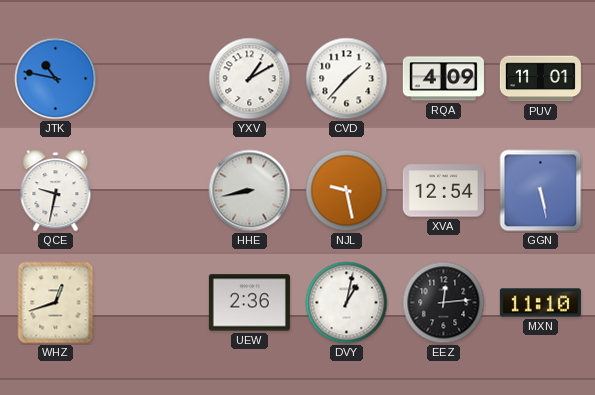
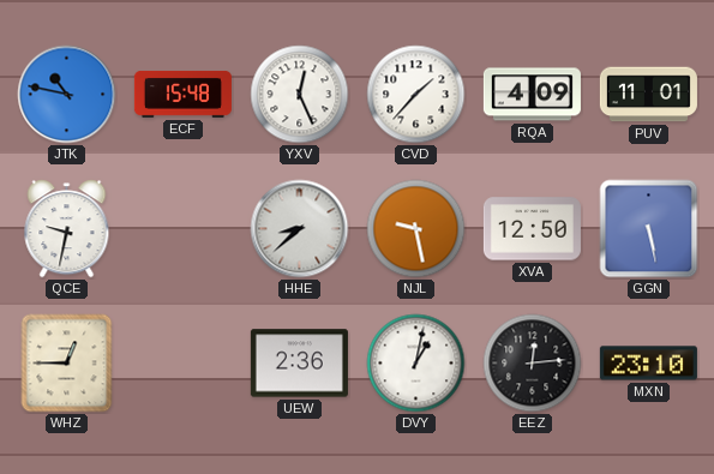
ECF: none -> 15:48
YXV: 1:10 -> 12:26
HHE: 8:43 -> 8:38
XVA: 12:54 -> 12:50
WHZ: 12:42 -> 12:45
MXN: 11:10 -> 23:10
